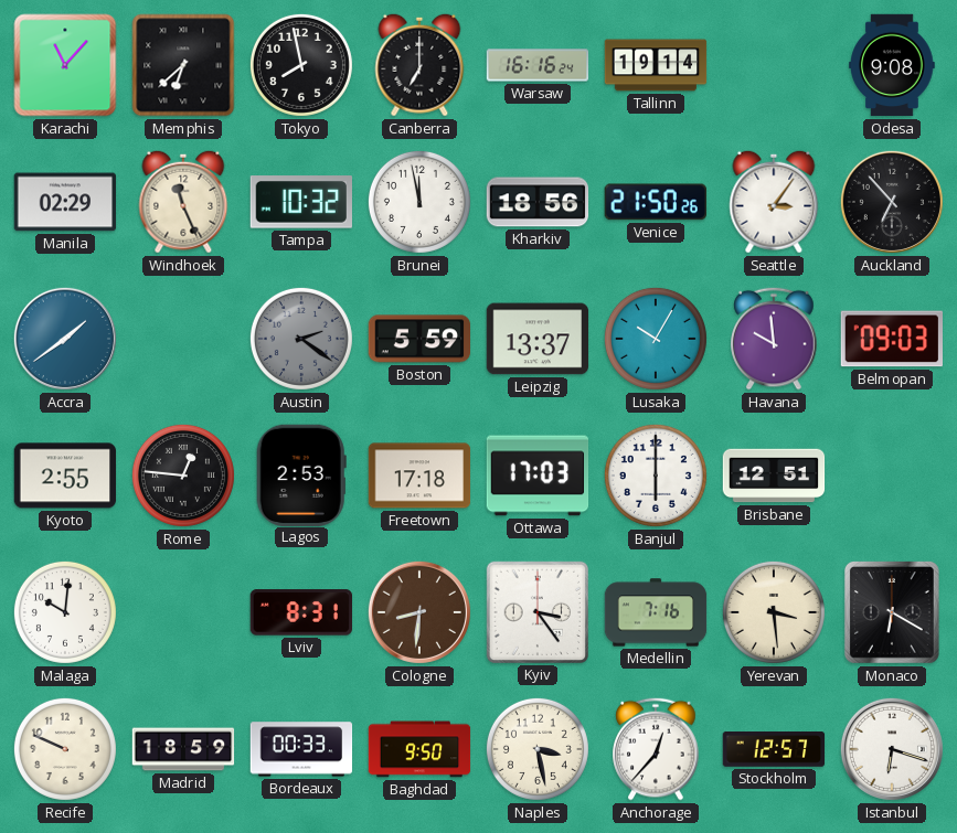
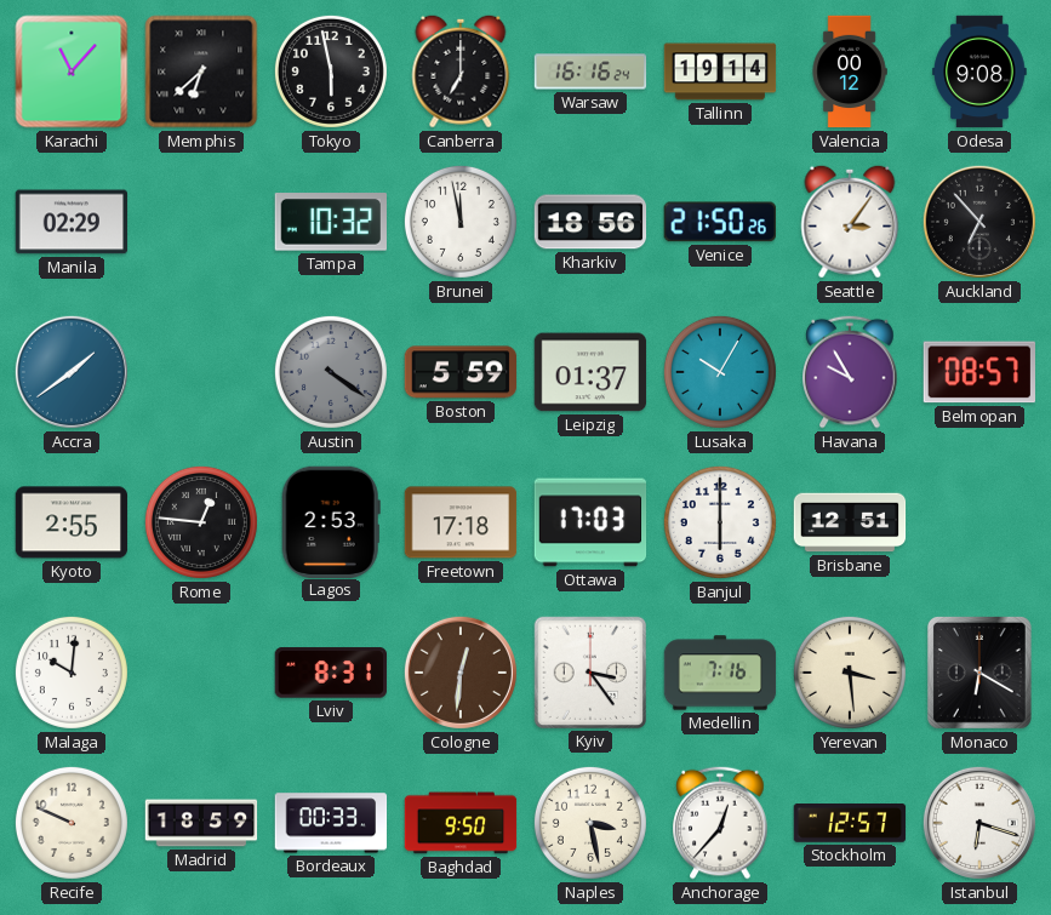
Tokyo: 7:58 -> 5:58
Valencia: none -> 00:12
Windhoek: 11:26 -> none
Austin: 2:21 -> 4:21
Leipzig: 13:37 -> 01:37
Havana: 9:59 -> 9:55
Belmopan: 09:03 -> 08:57
Cologne: 8:31 -> 12:31
